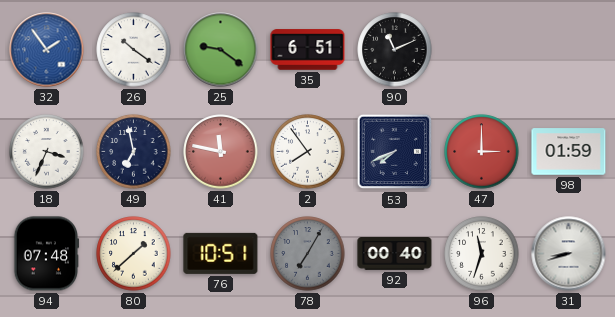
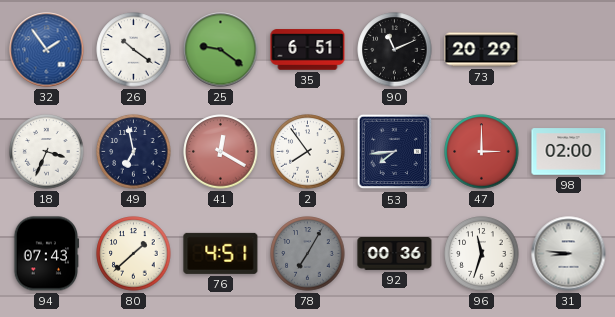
73: none -> 20:29
41: 11:47 -> 12:20
53: 7:41 -> 7:44
98: 01:59 -> 02:00
94: 07:48 -> 07:43
76: 10:51 -> 4:51
92: 00:40 -> 00:36
31: 8:42 -> 8:46
